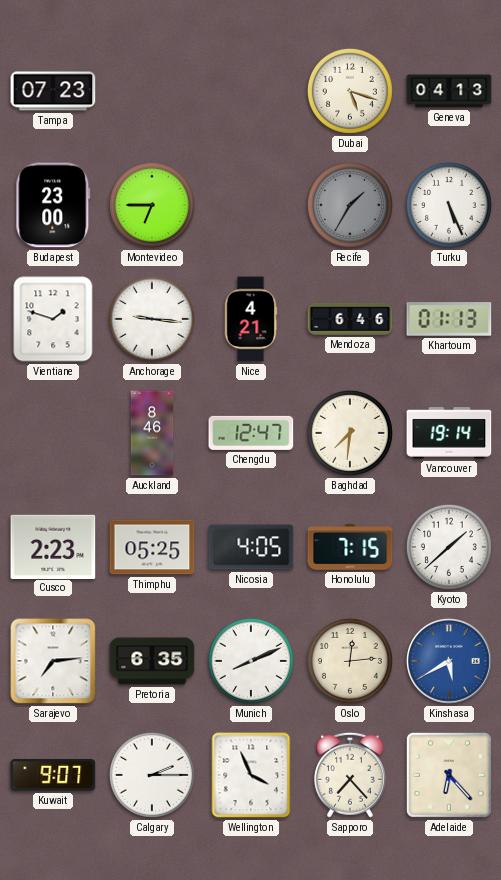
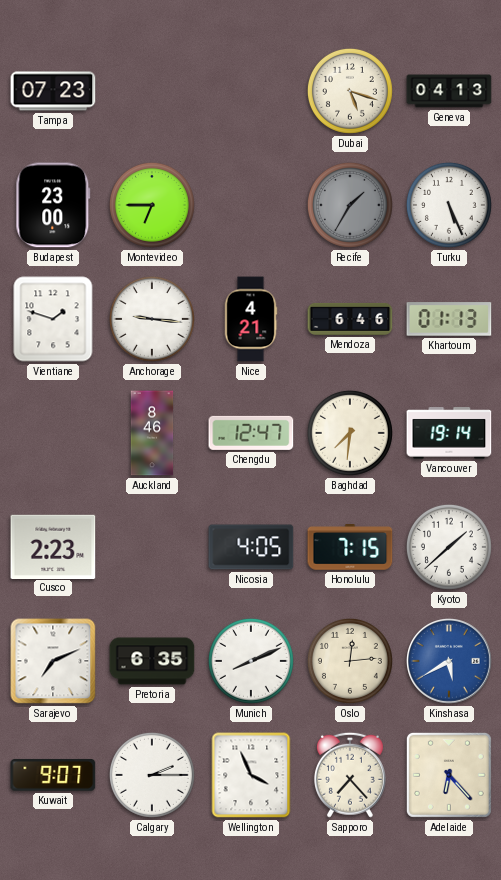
Thimphu: 05:25 -> none
Sarajevo: 7:14 -> 7:11
